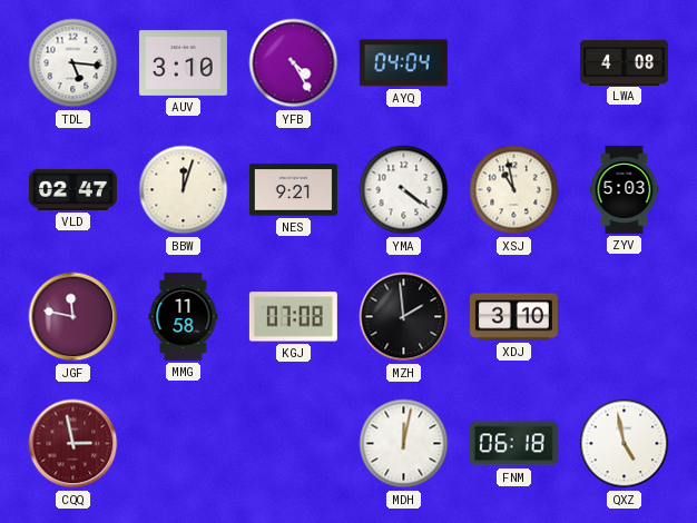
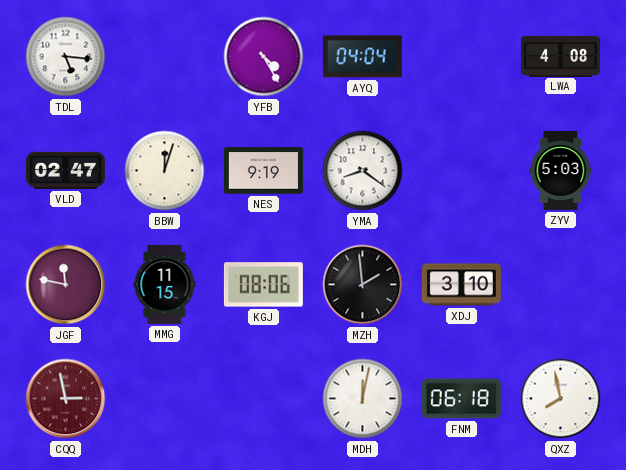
AUV: 3:10 -> none
NES: 9:21 -> 9:19
YMA: 4:21 -> 8:21
XSJ: 10:58 -> none
MMG: 11:58 -> 11:15
KGJ: 07:08 -> 08:06
QXZ: 4:58 -> 7:58
